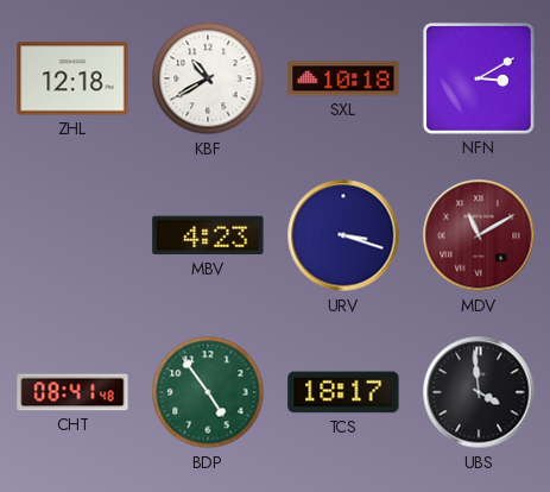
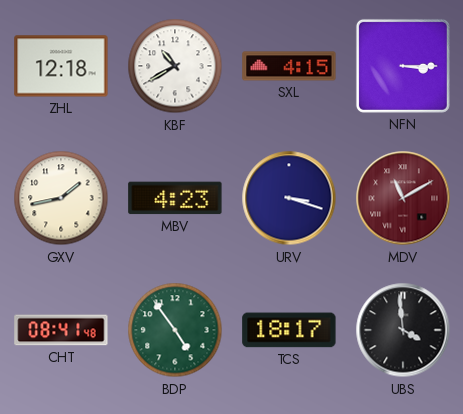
SXL: 10:18 -> 4:15
NFN: 3:10 -> 3:15
GXV: none -> 1:43
